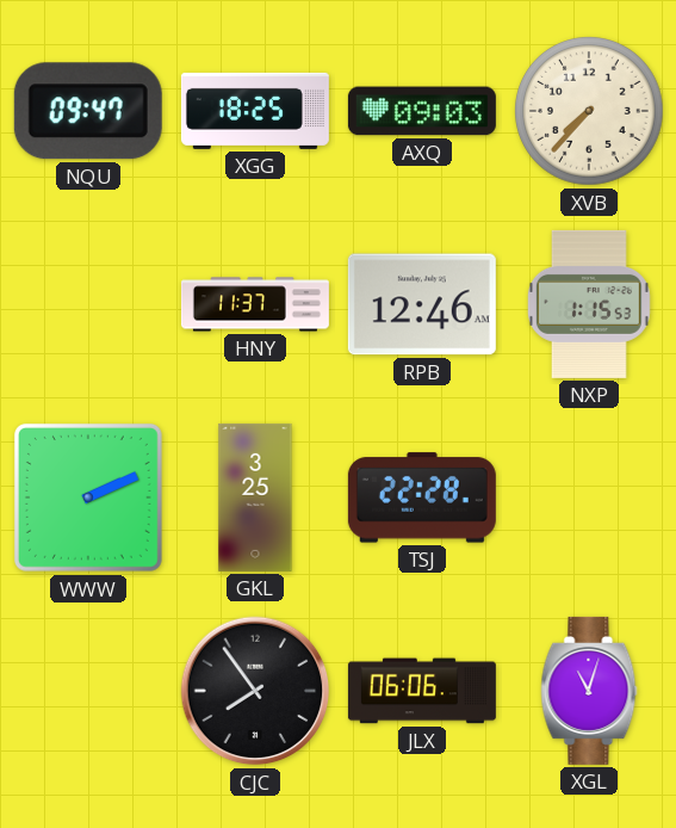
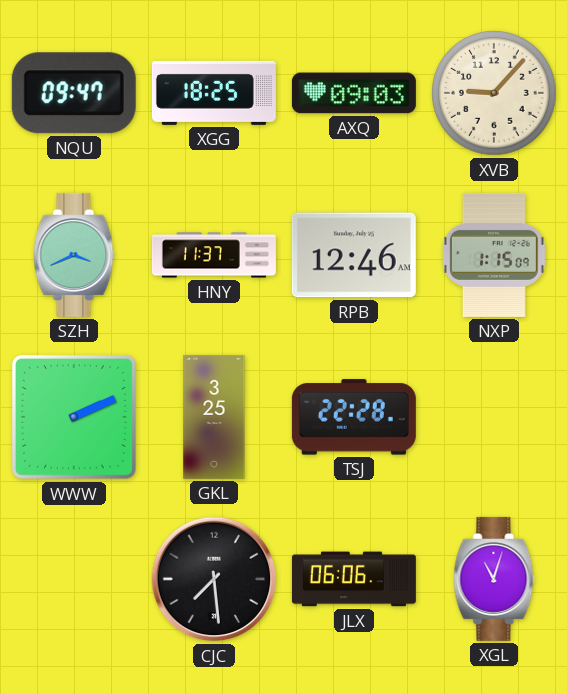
XVB: 7:37 -> 9:07
SZH: none -> 3:41
NXP: 1:15:53 -> 1:15:09
CJC: 7:54 -> 7:29
